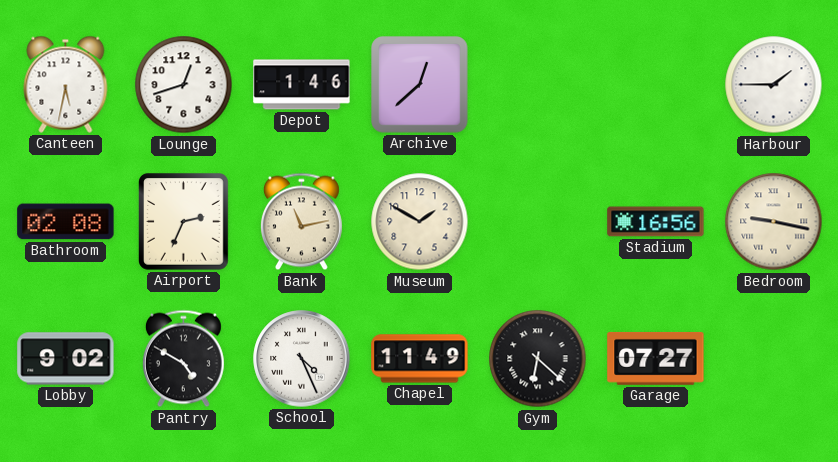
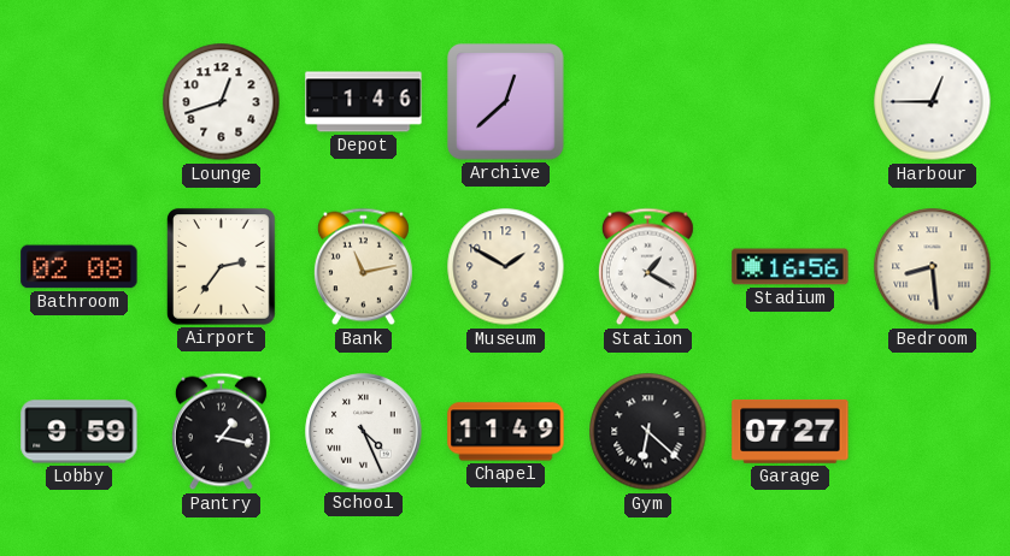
Canteen: 5:32 -> none
Harbour: 1:45 -> 12:45
Airport: 2:34 -> 2:36
Station: none -> 1:20
Bedroom: 9:17 -> 8:29
Lobby: 9:02 -> 9:59
Pantry: 4:50 -> 1:17
